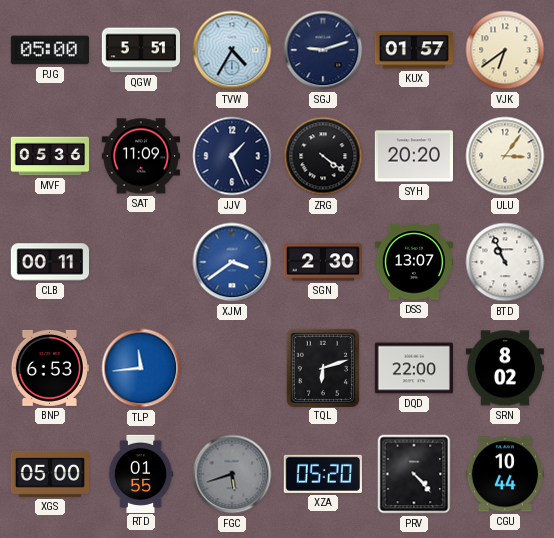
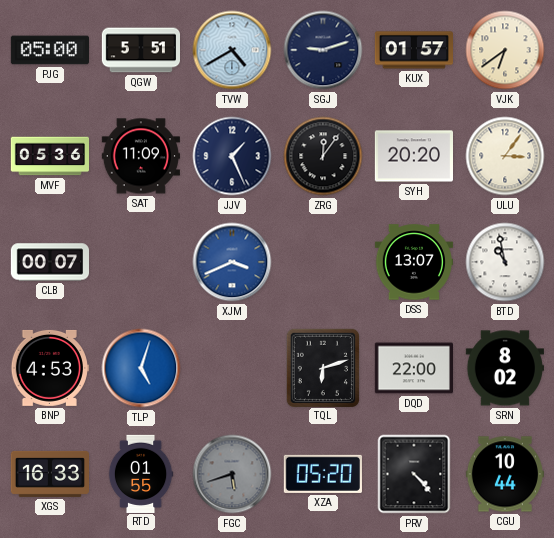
TVW: 4:35 -> 4:40
ZRG: 4:21 -> 12:06
CLB: 00:11 -> 00:07
XJM: 3:39 -> 3:41
SGN: 2:30 -> none
BTD: 10:56 -> 10:58
BNP: 6:53 -> 4:53
TLP: 11:44 -> 5:03
XGS: 05:00 -> 16:33
